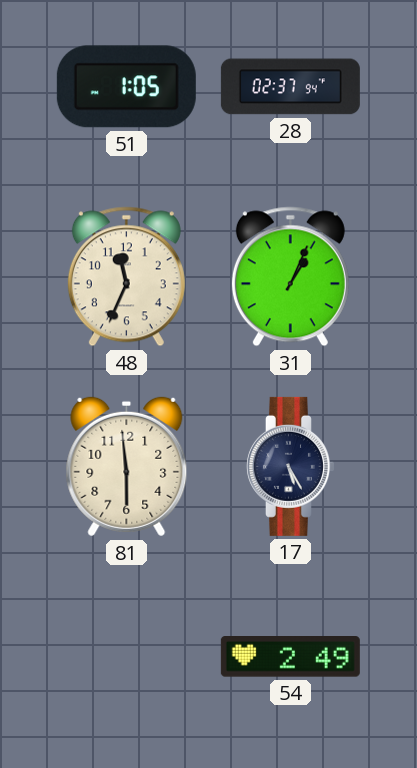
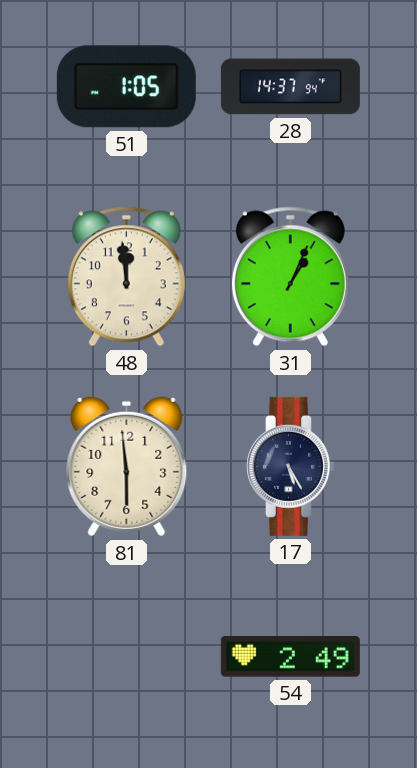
28: 02:37 -> 14:37
48: 11:34 -> 11:59
